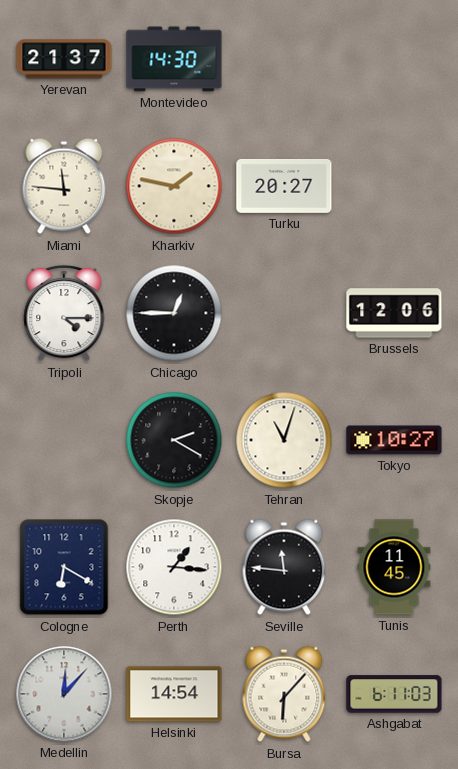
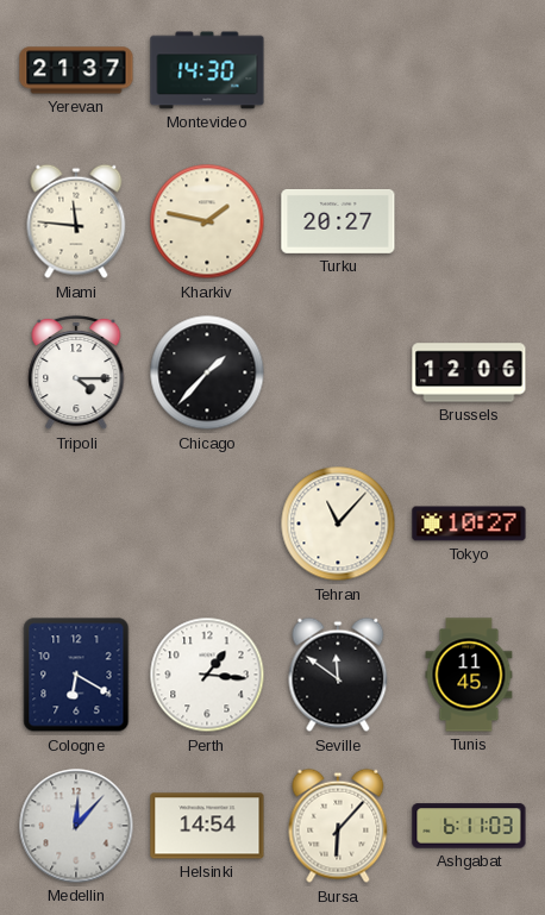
Chicago: 12:45 -> 1:37
Skopje: 2:20 -> none
Tehran: 11:03 -> 11:07
Seville: 11:46 -> 11:51
